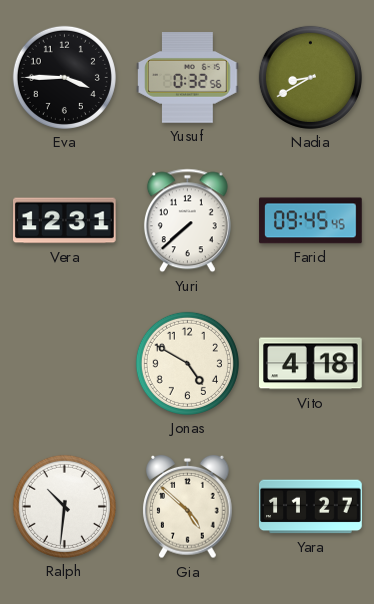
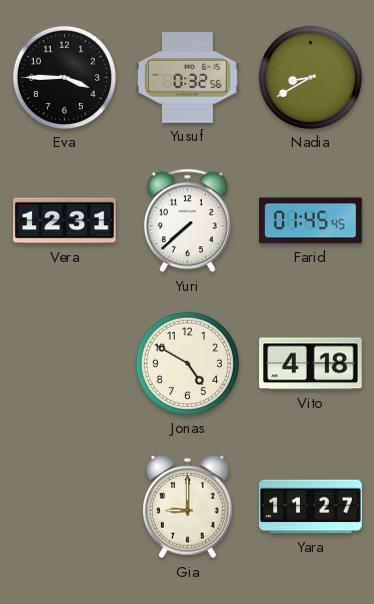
Farid: 09:45 -> 01:45
Ralph: 10:31 -> none
Gia: 4:52 -> 9:00
